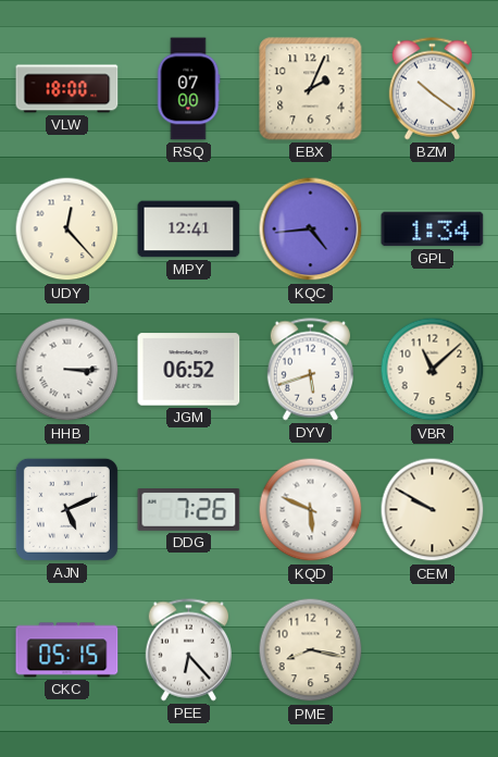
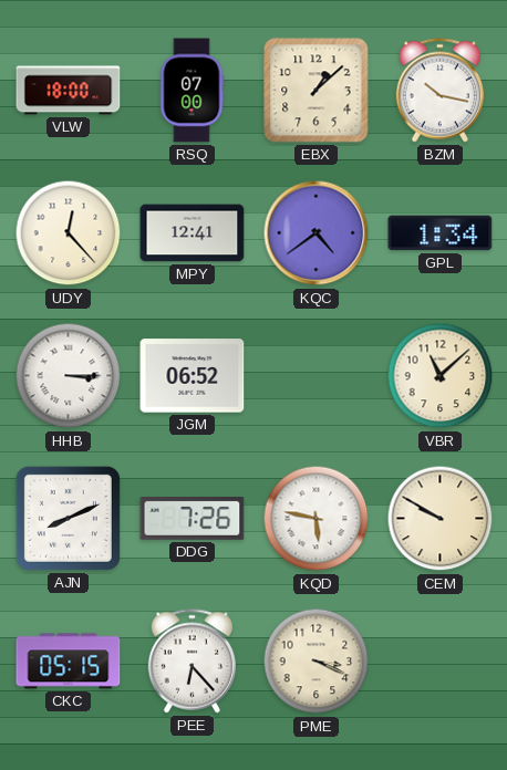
EBX: 2:04 -> 1:08
BZM: 10:21 -> 10:17
KQC: 4:44 -> 4:39
DYV: 5:42 -> none
AJN: 5:11 -> 8:11
KQD: 5:49 -> 5:47
PME: 8:17 -> 3:19
